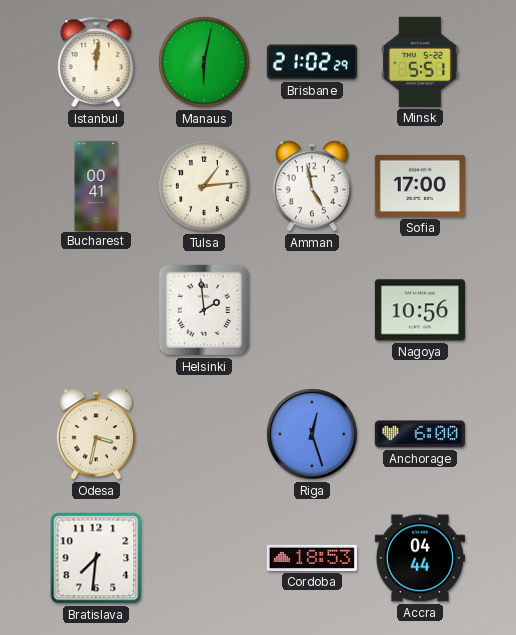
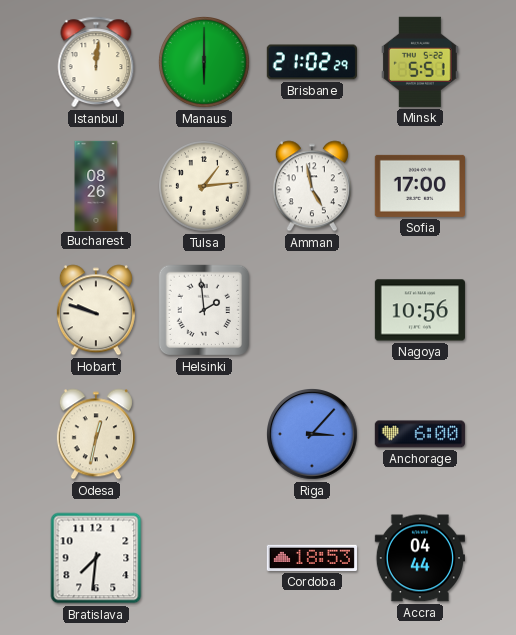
Manaus: 6:02 -> 6:00
Bucharest: 00:41 -> 08:26
Hobart: none -> 9:48
Odesa: 3:32 -> 12:32
Riga: 12:27 -> 3:07
